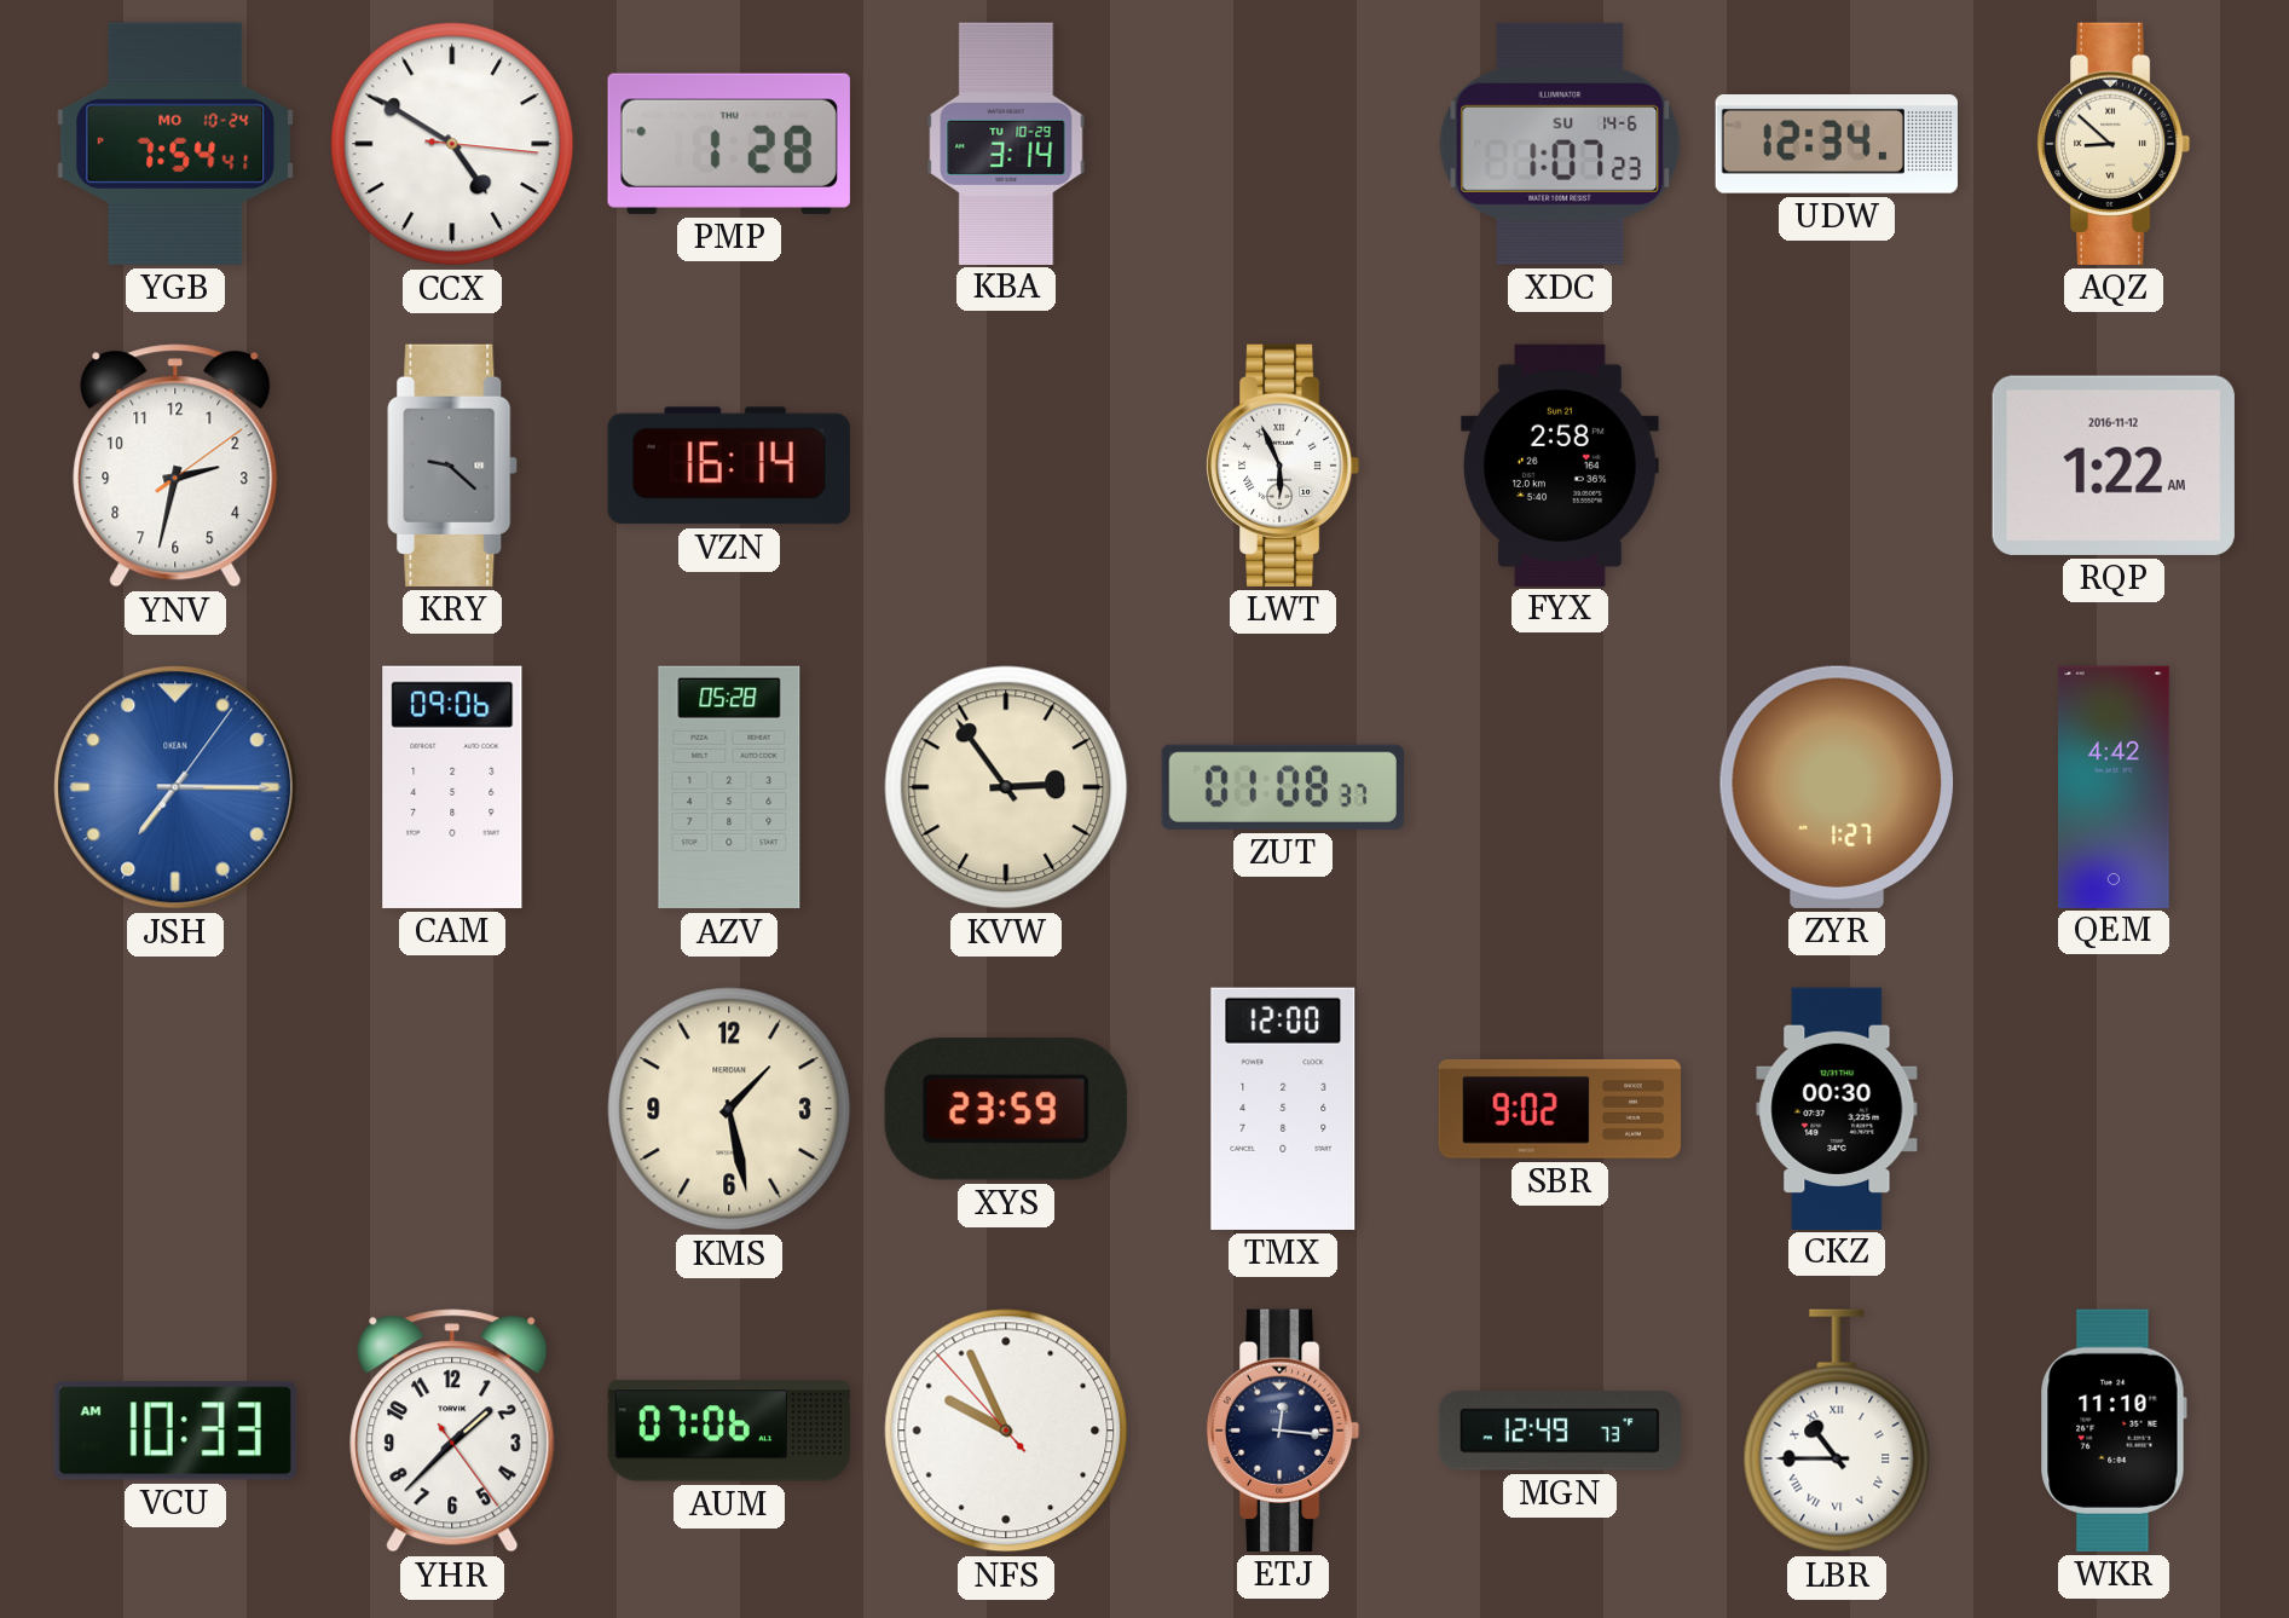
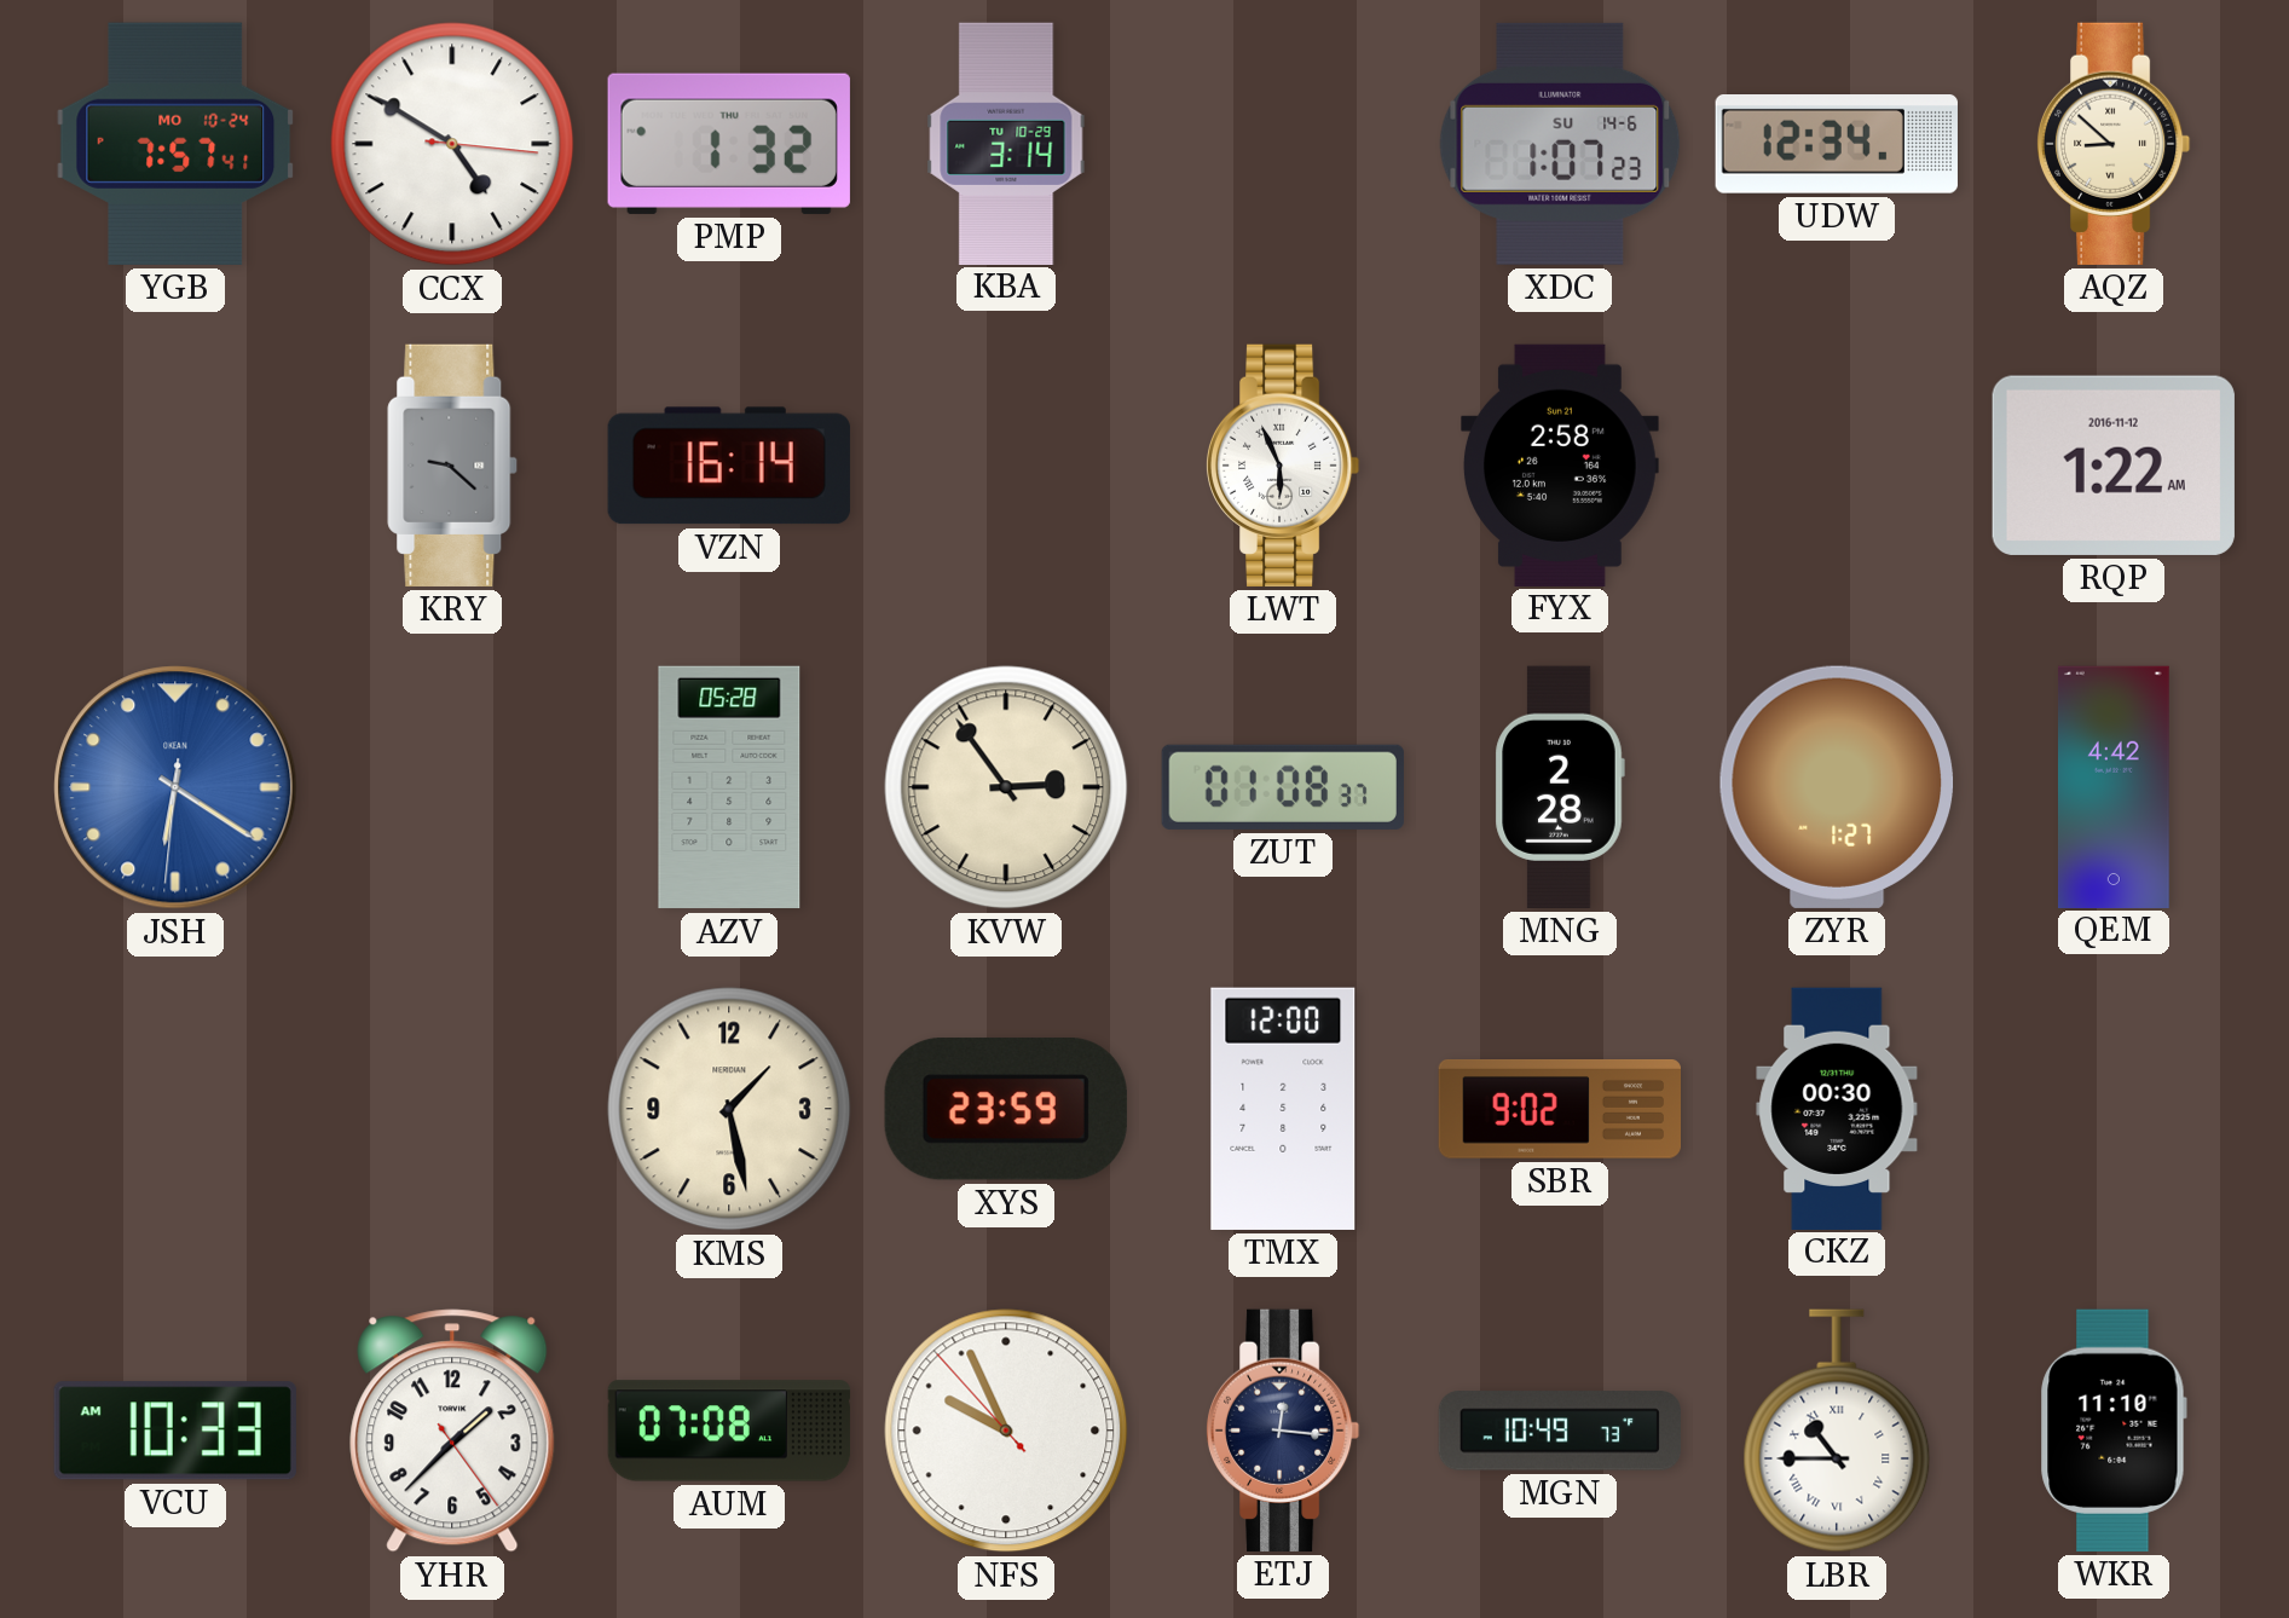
YGB: 7:54 -> 7:57
PMP: 1:28 -> 1:32
YNV: 2:32 -> none
JSH: 7:15 -> 6:20
CAM: 09:06 -> none
MNG: none -> 2:28
AUM: 07:06 -> 07:08
MGN: 12:49 -> 10:49
